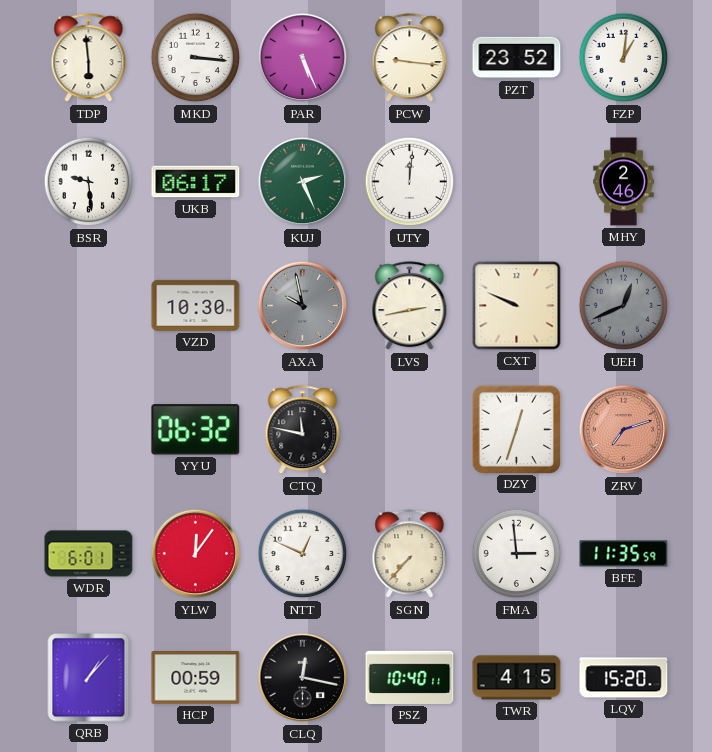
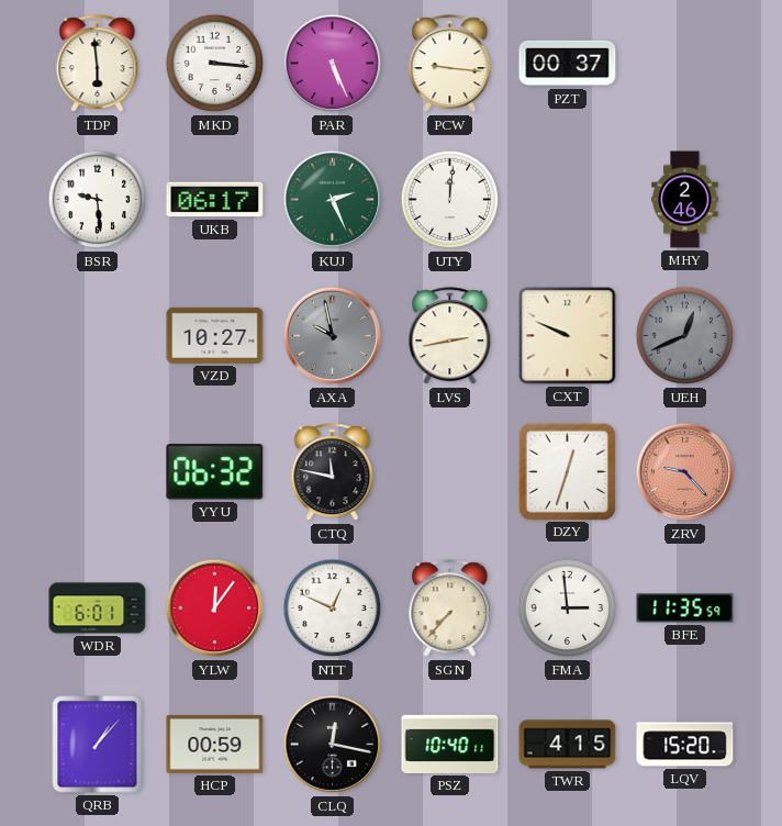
PZT: 23:52 -> 00:37
FZP: 1:01 -> none
VZD: 10:30 -> 10:27
ZRV: 7:12 -> 9:23
